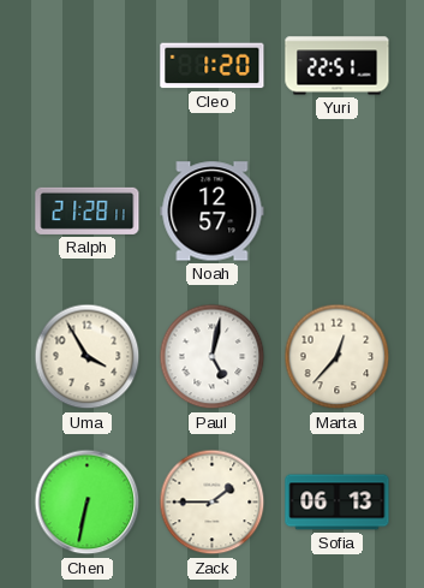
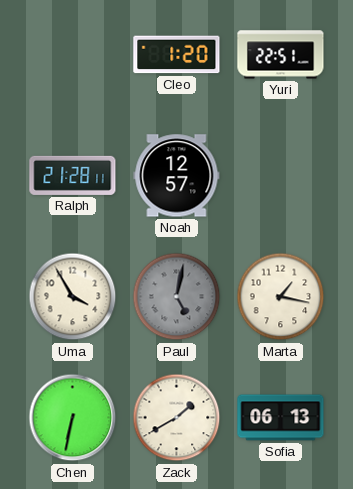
Paul dial: white -> grey
Marta: 12:37 -> 1:17
Zack: 1:45 -> 1:40
